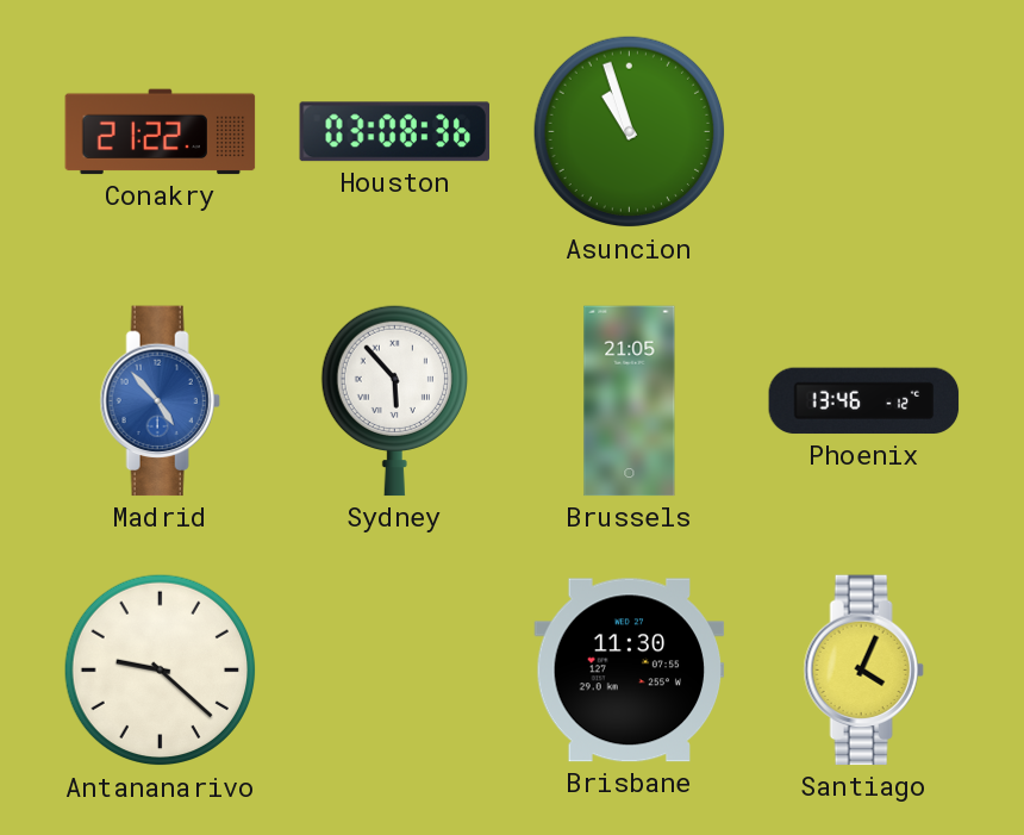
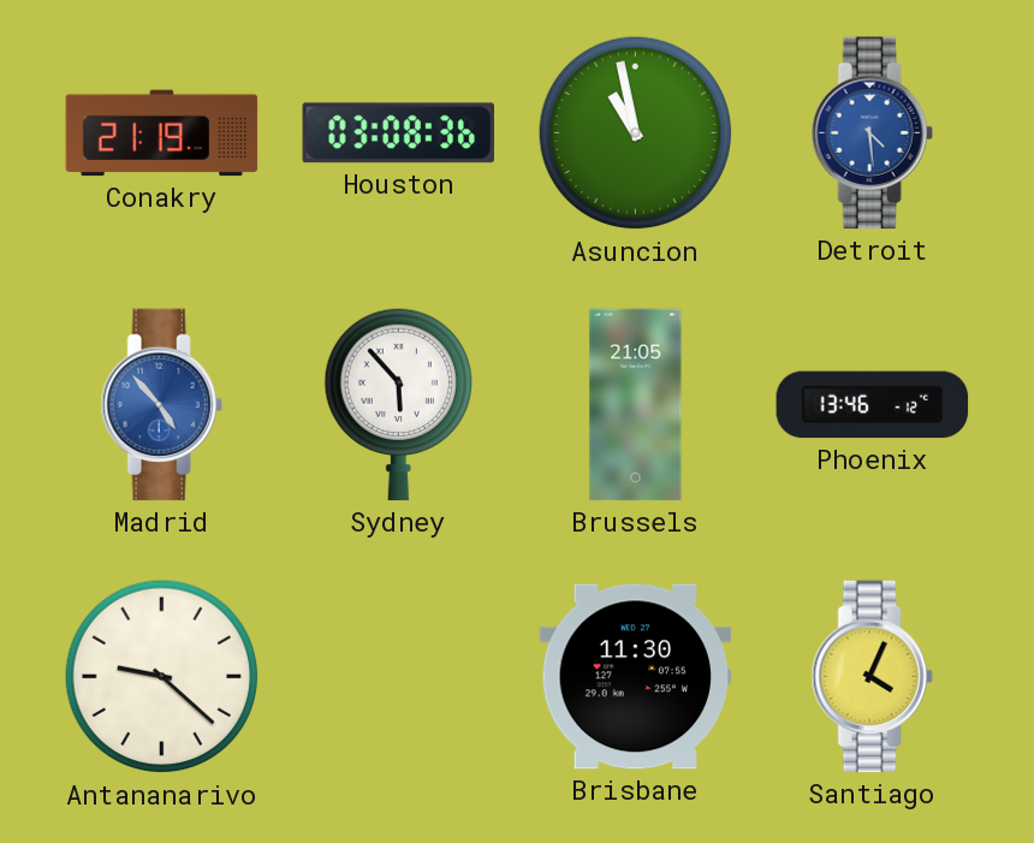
Conakry: 21:22 -> 21:19
Asuncion: 10:57 -> 10:58
Detroit: none -> 4:29
